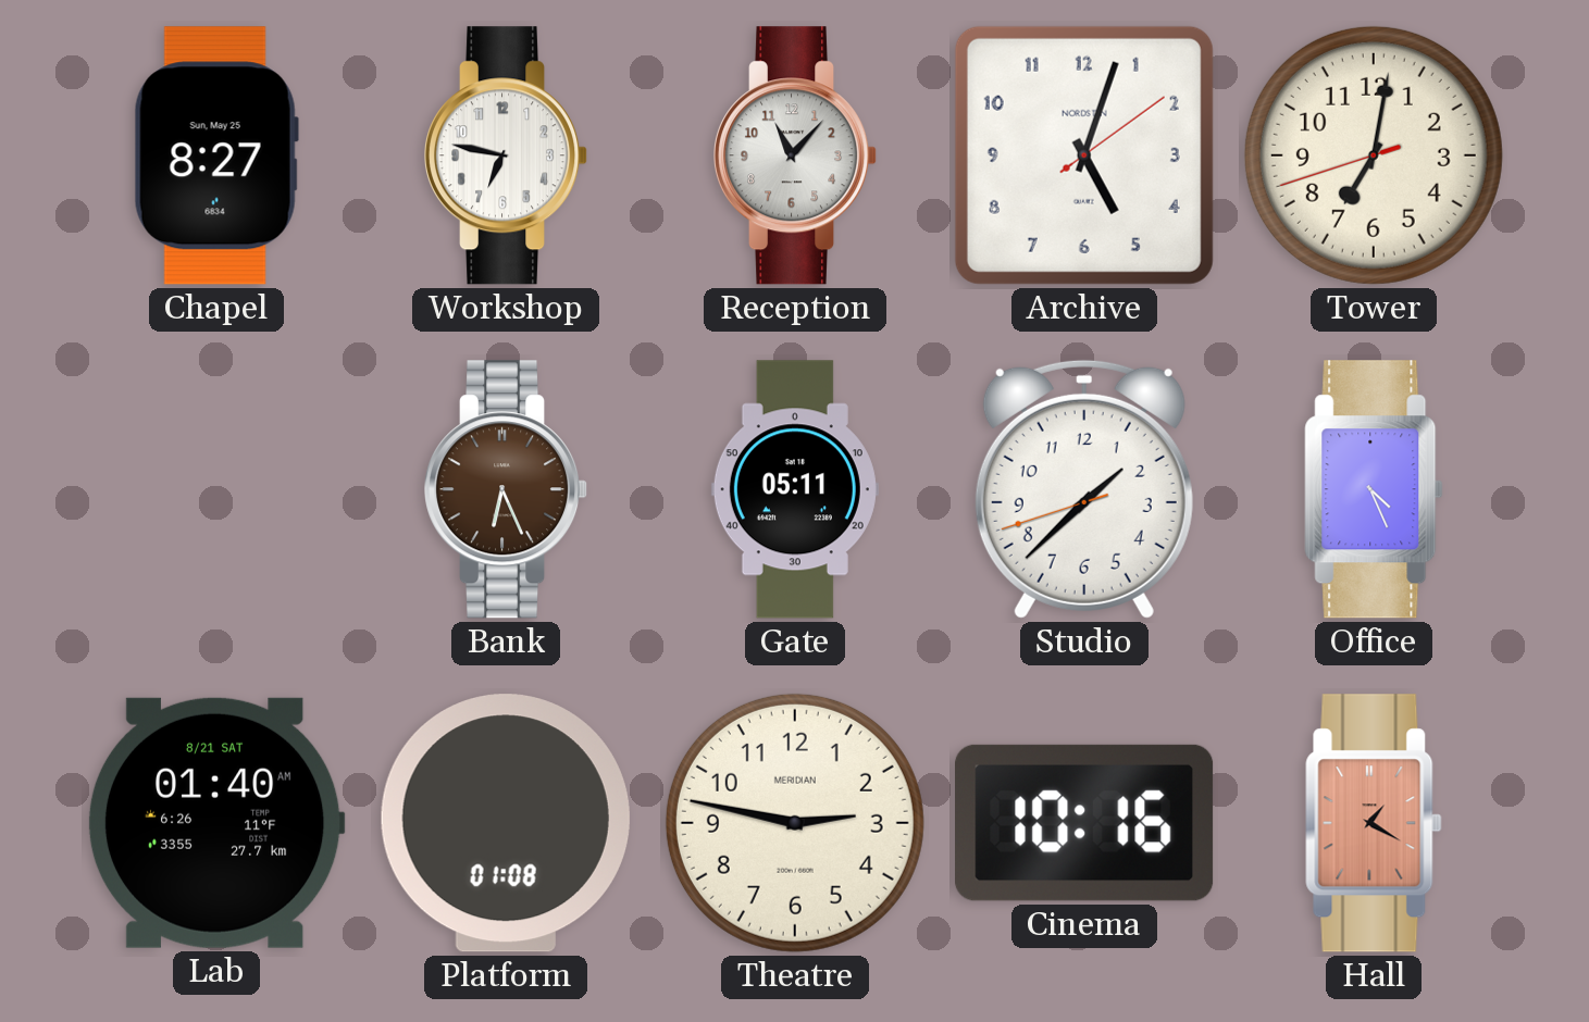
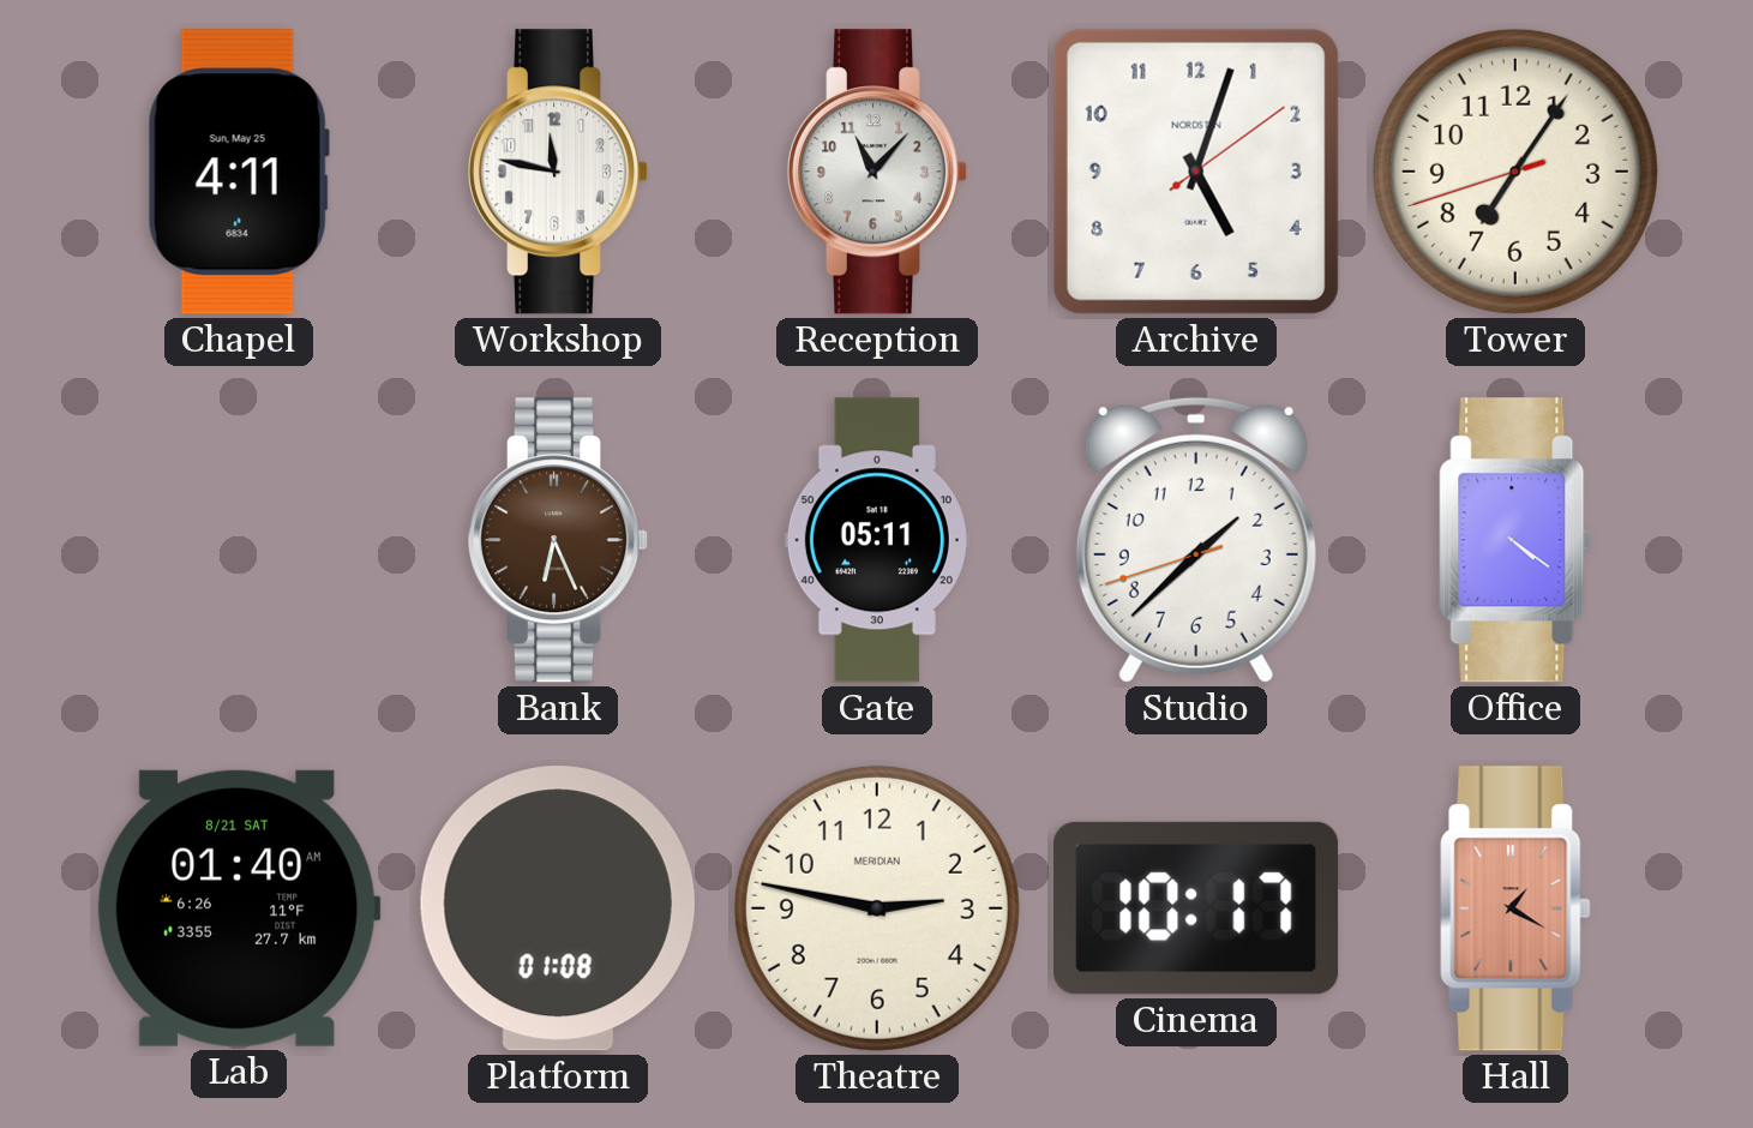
Chapel: 8:27 -> 4:11
Workshop: 6:47 -> 11:47
Tower: 7:01 -> 7:05
Office: 4:26 -> 4:21
Cinema: 10:16 -> 10:17
